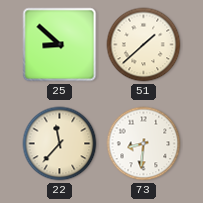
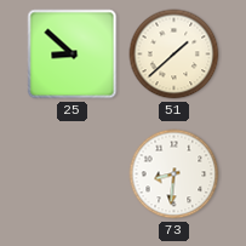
22: 11:37 -> none
